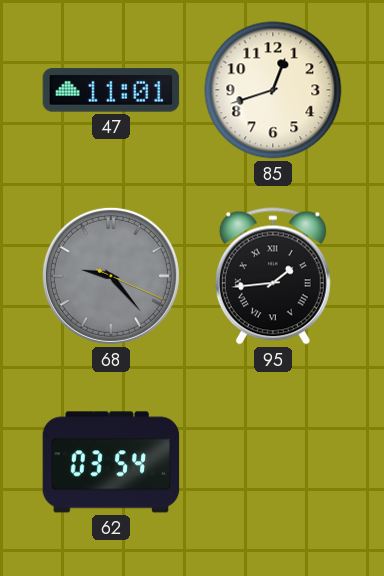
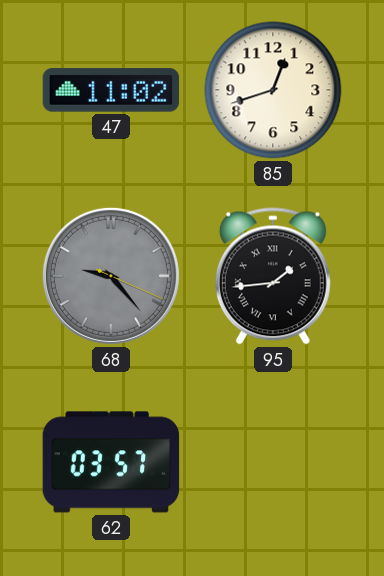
47: 11:01 -> 11:02
62: 03:54 -> 03:57
